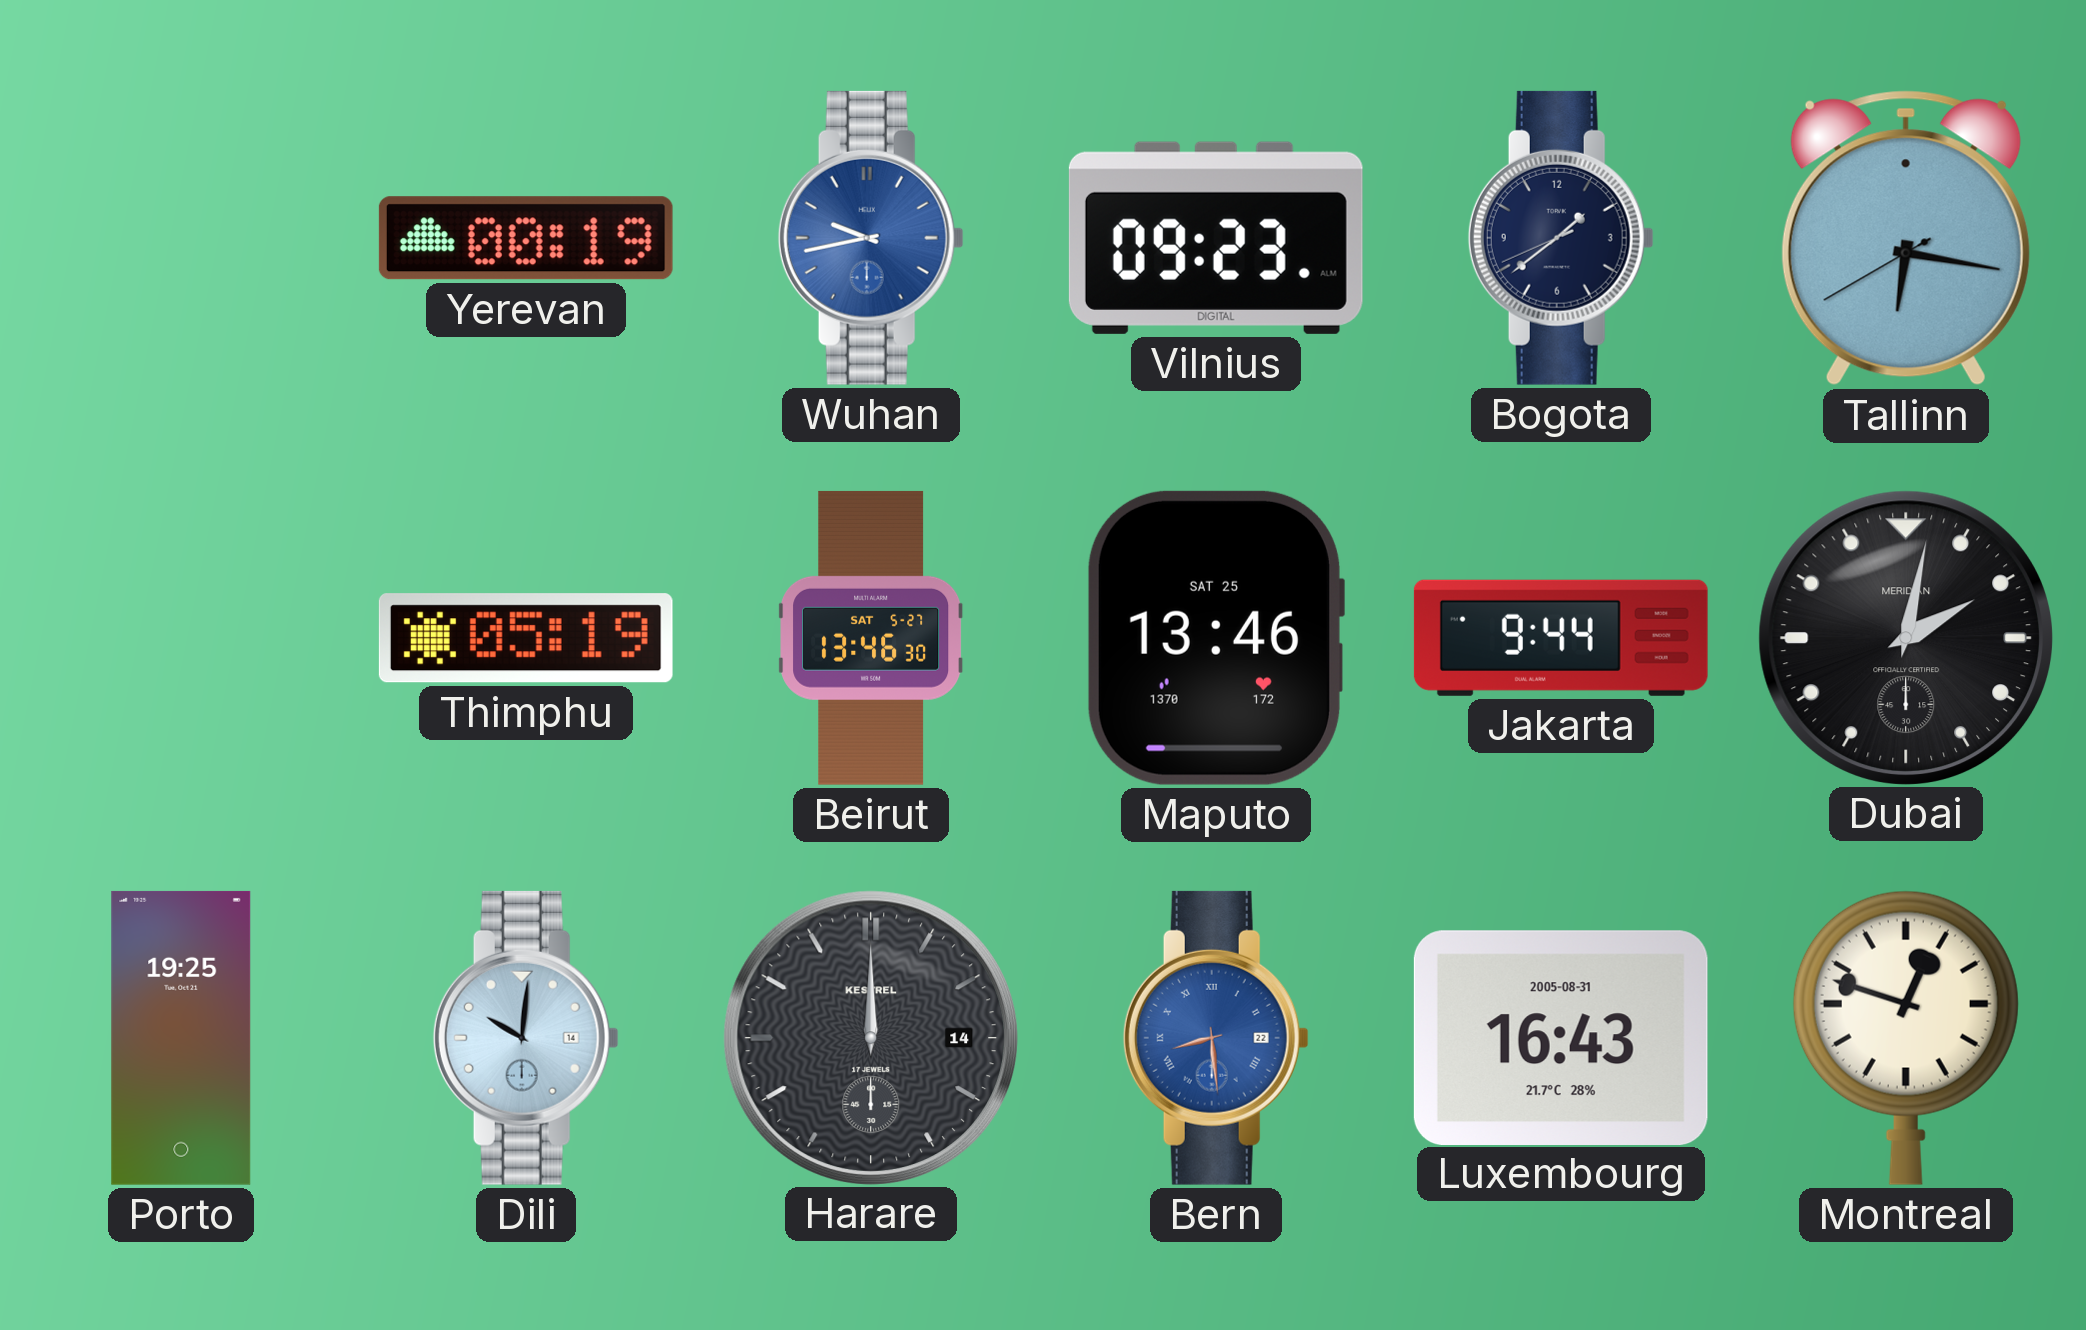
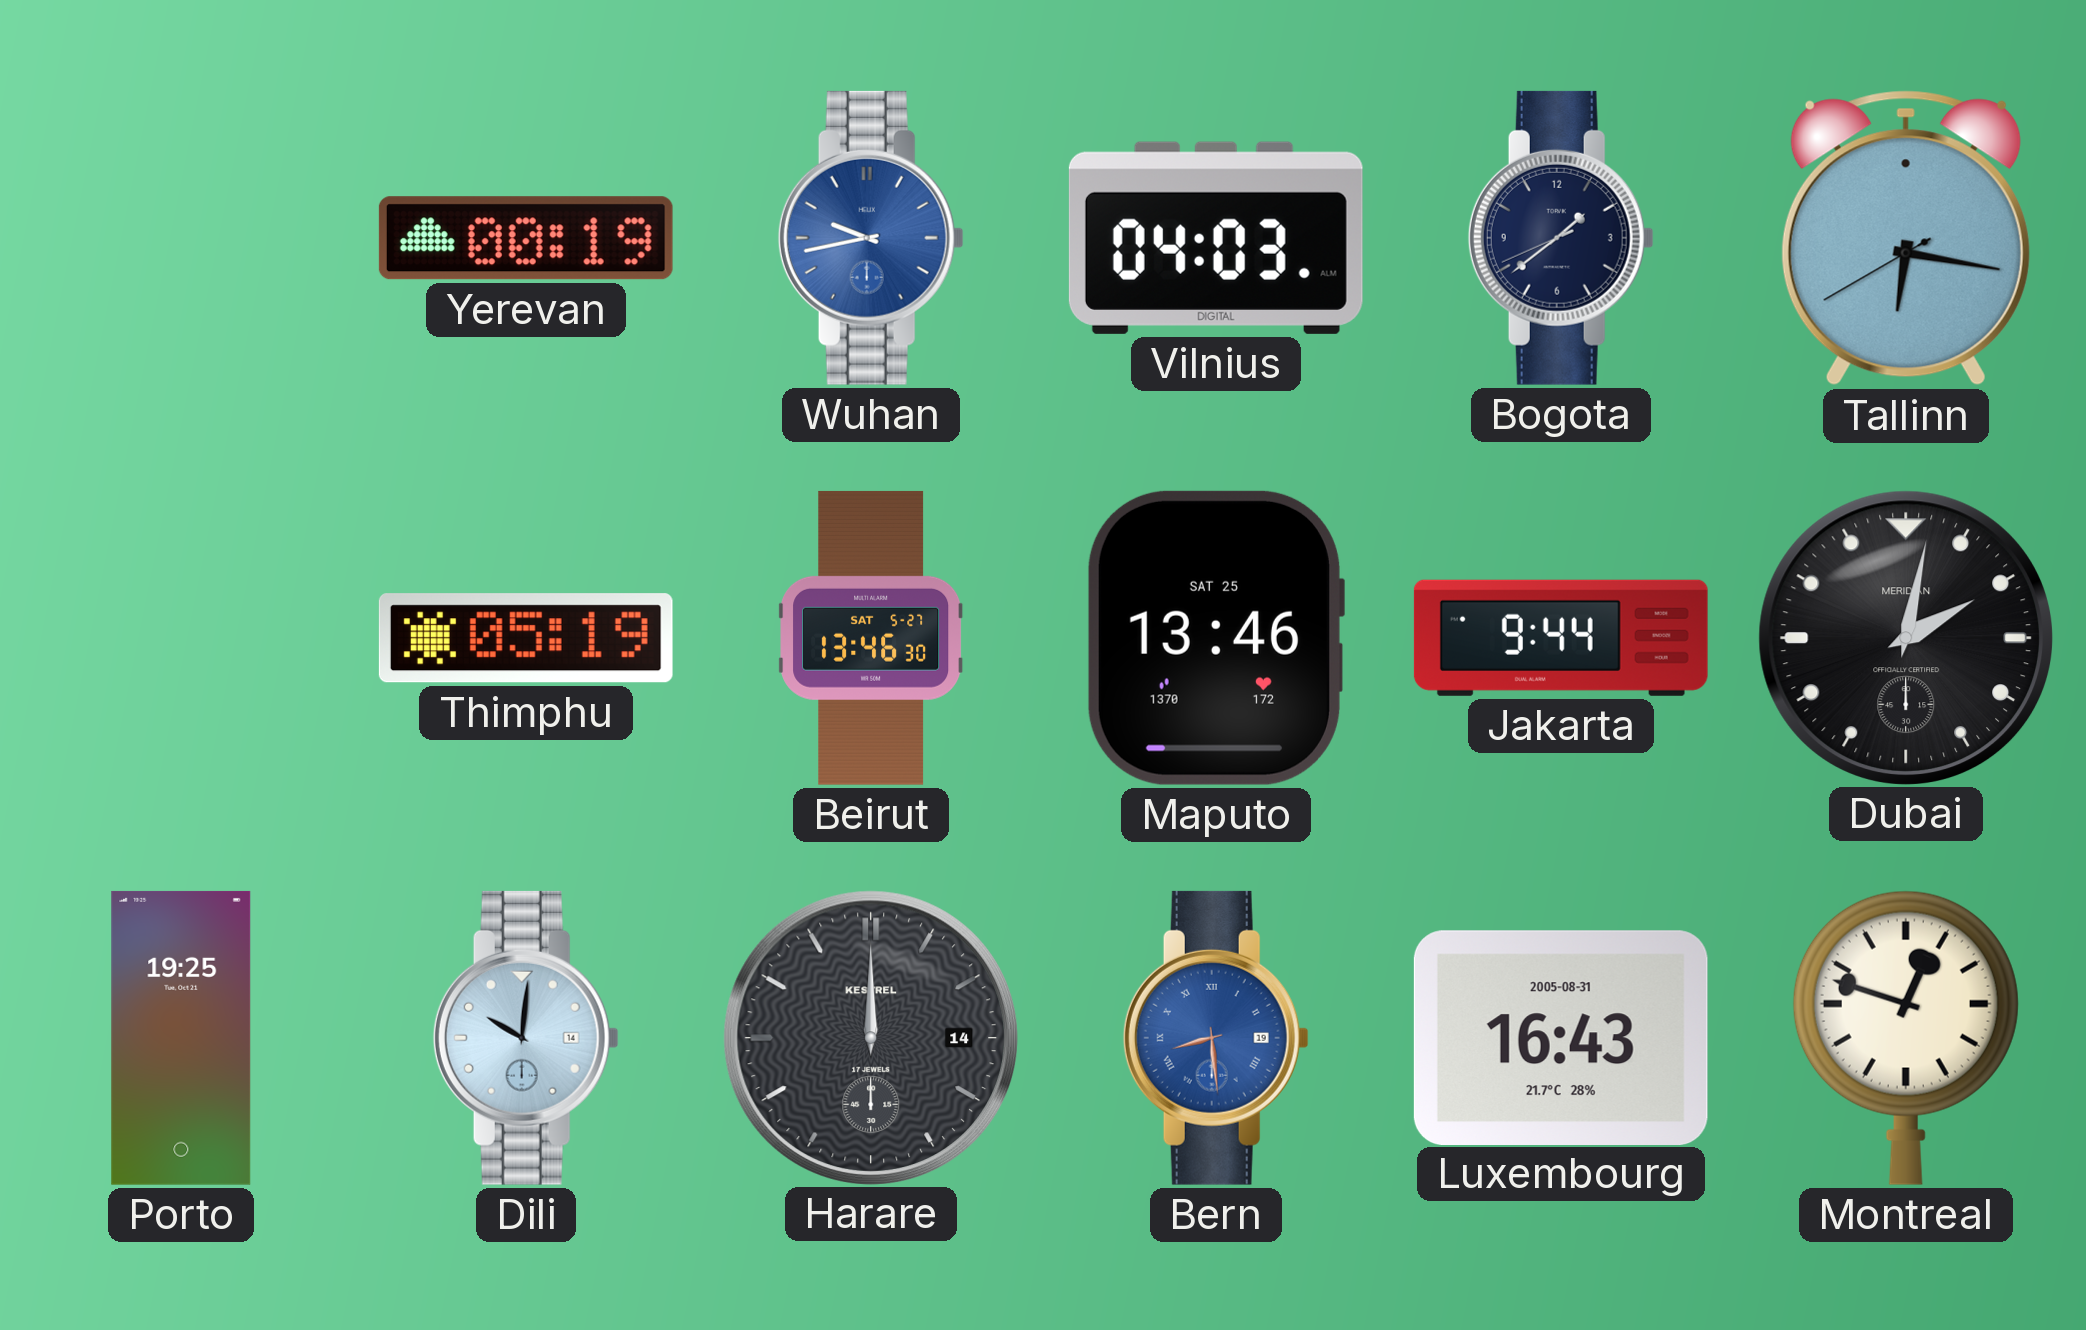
Vilnius: 09:23 -> 04:03
Bern date: 22 -> 19
